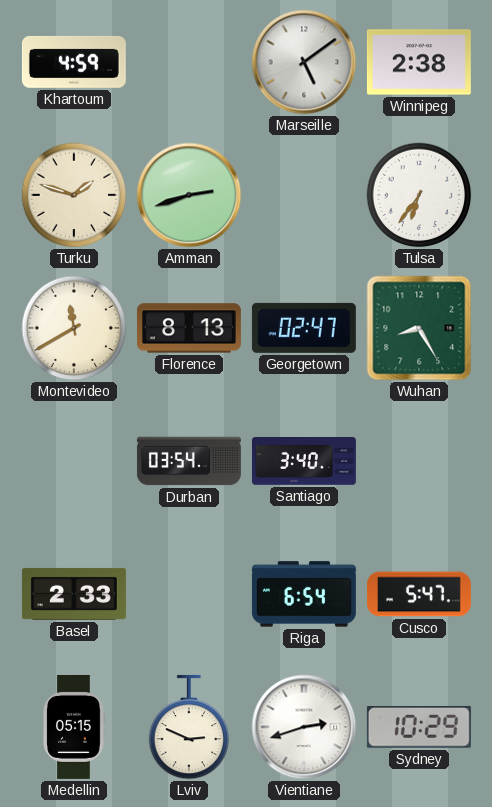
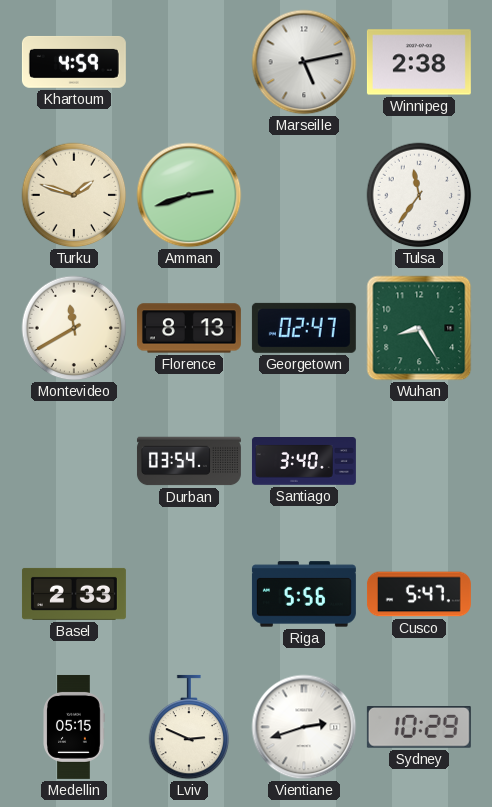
Marseille: 5:09 -> 5:13
Tulsa: 6:36 -> 11:36
Riga: 6:54 -> 5:56
